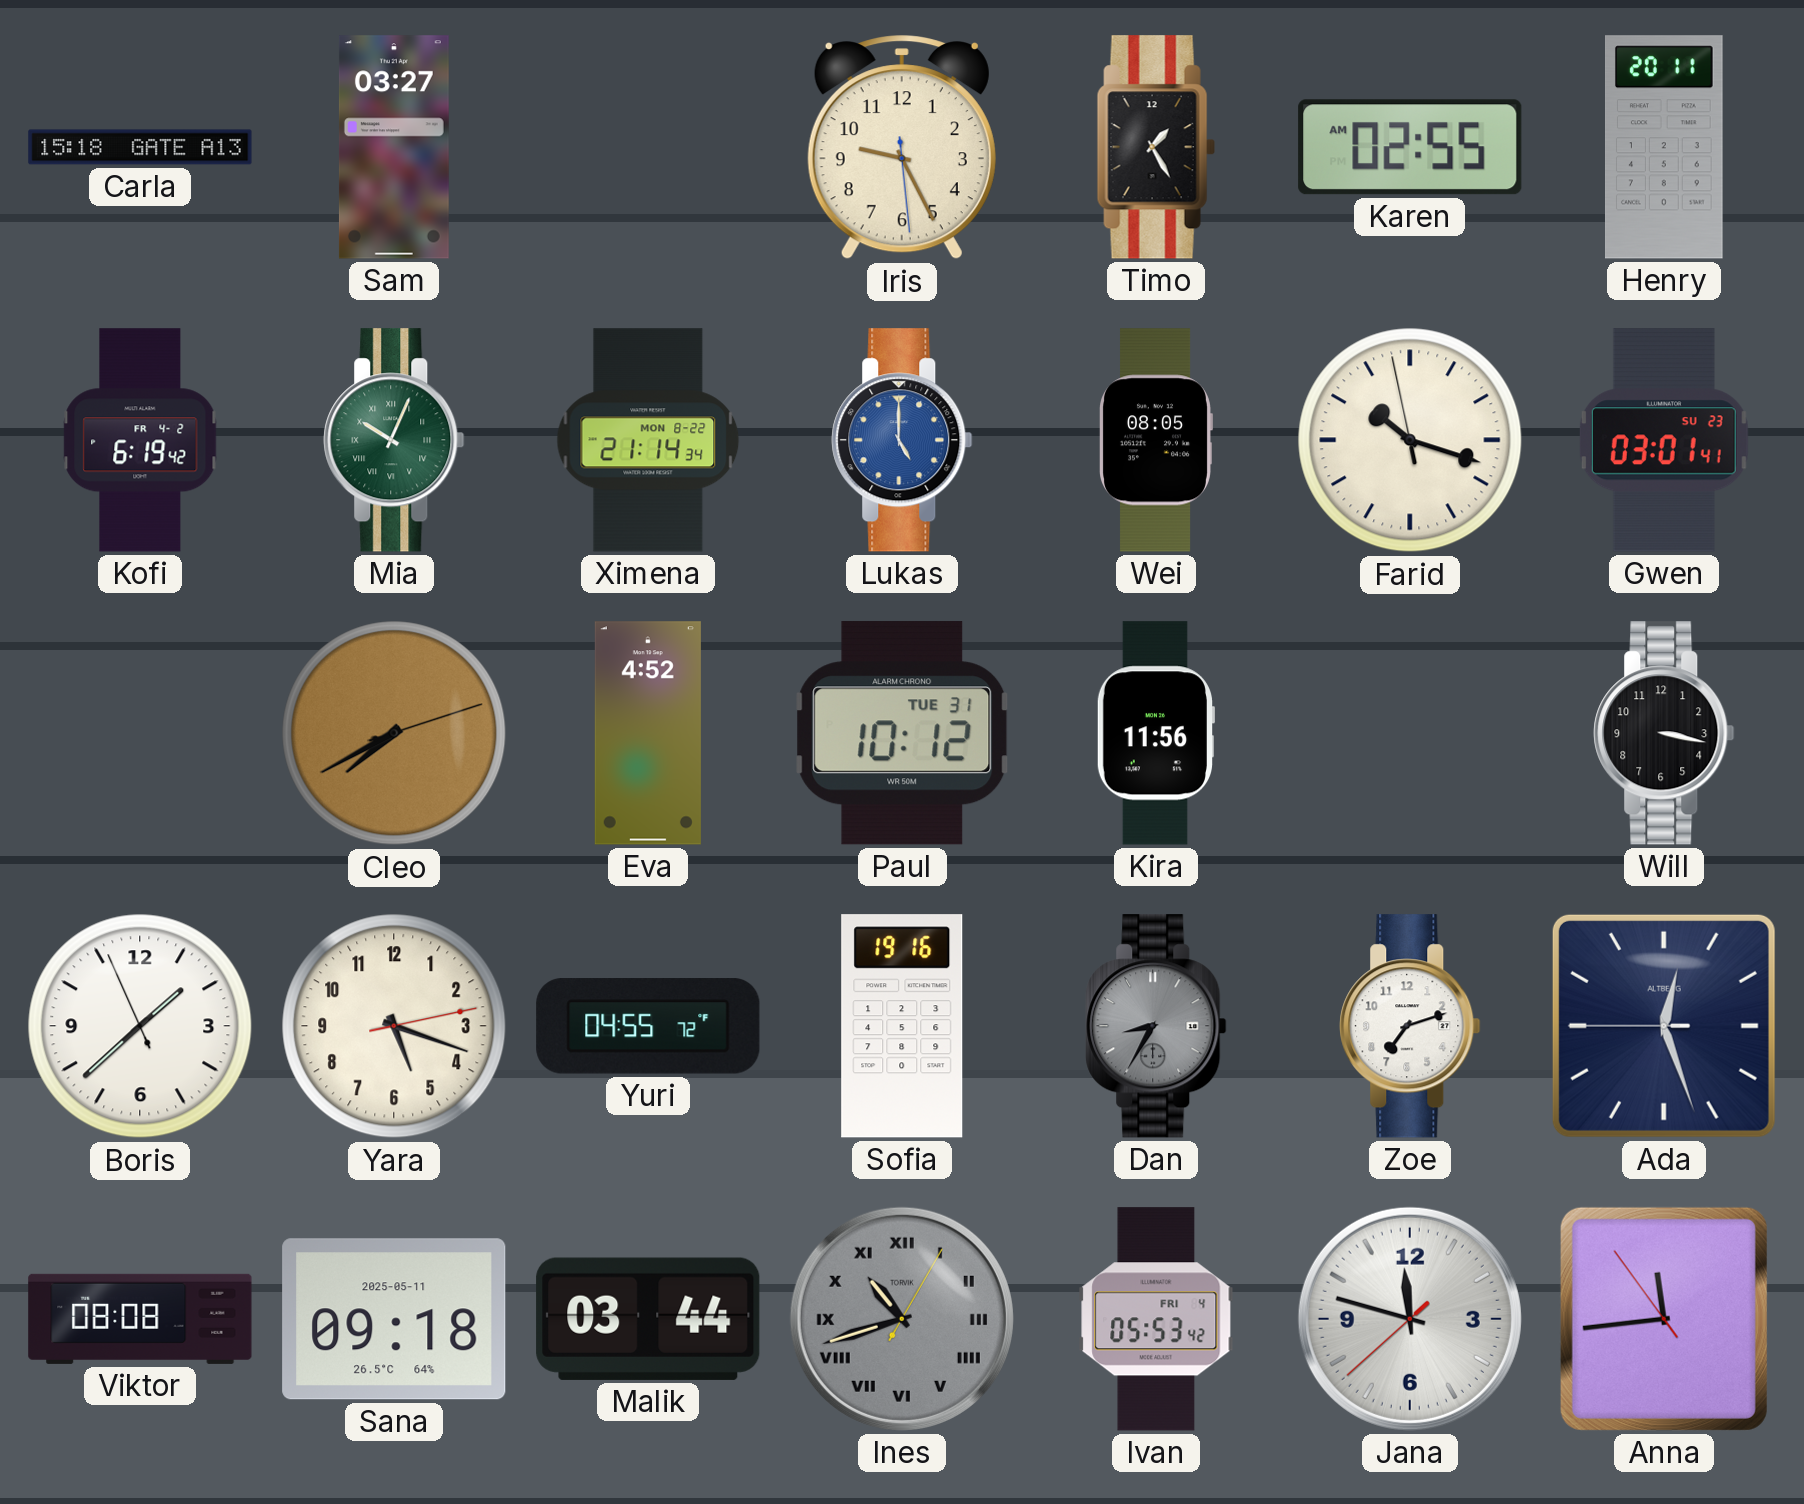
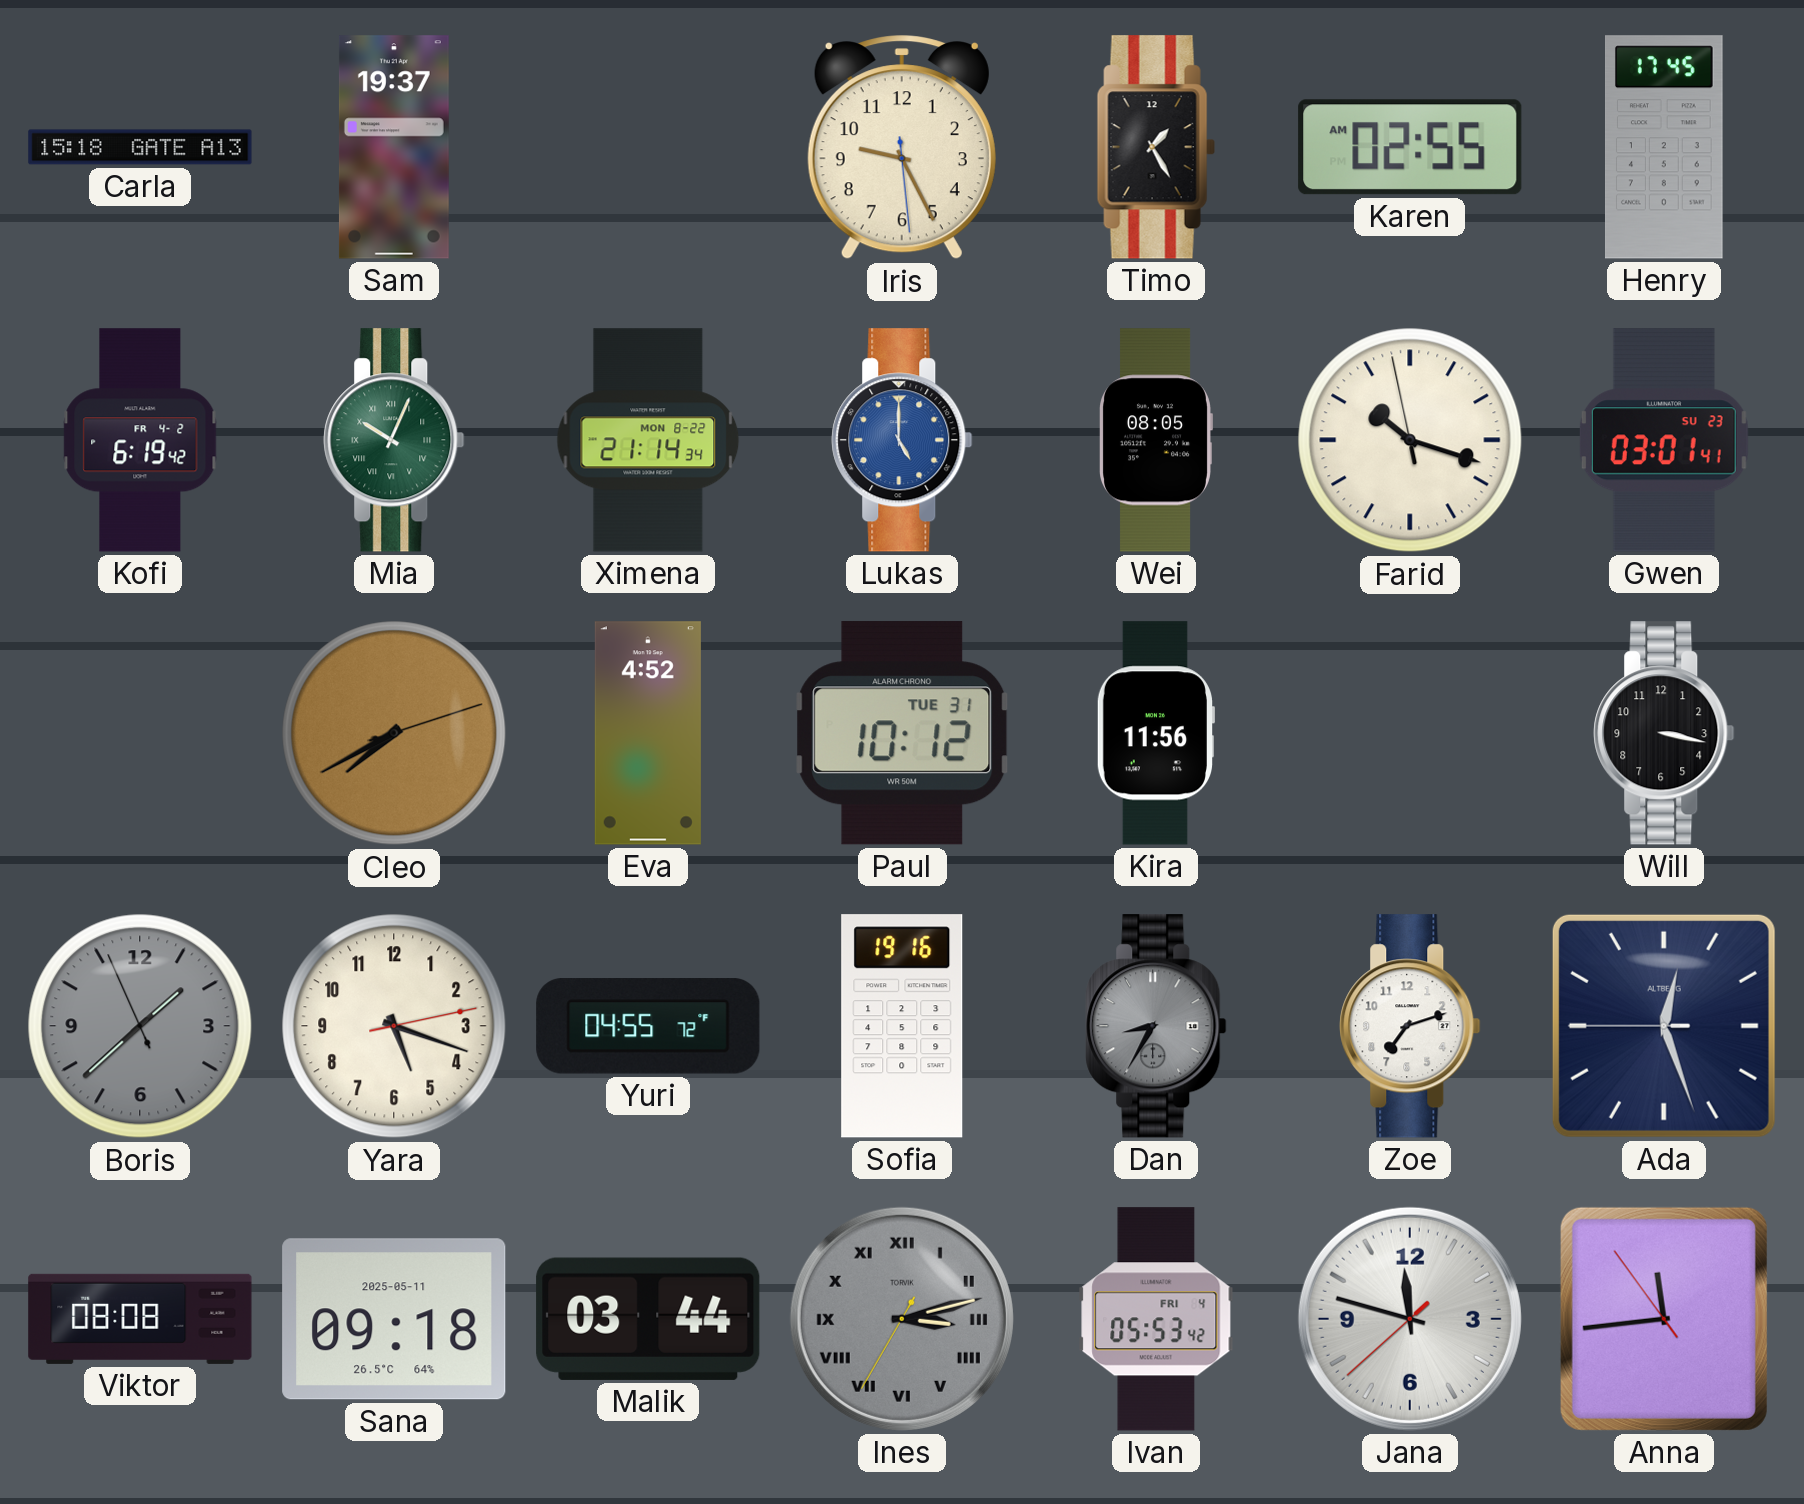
Sam: 03:27 -> 19:37
Henry: 20:11 -> 17:45
Boris dial: white -> grey
Ines: 10:42 -> 3:12
